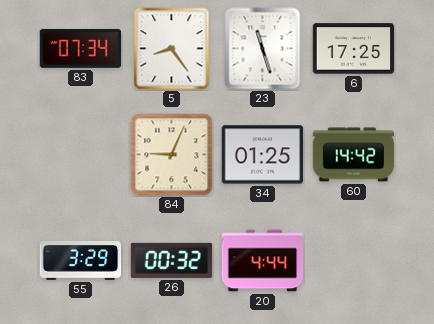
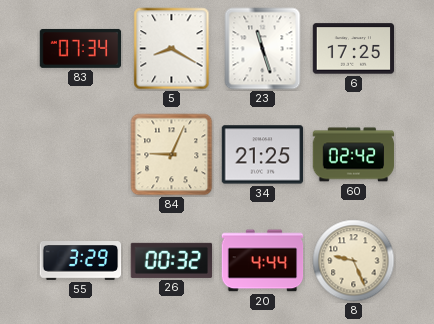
5: 8:24 -> 8:20
34: 01:25 -> 21:25
60: 14:42 -> 02:42
8: none -> 9:26
